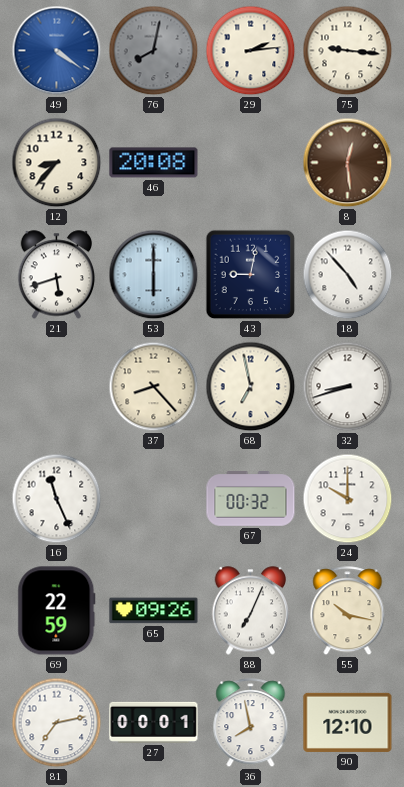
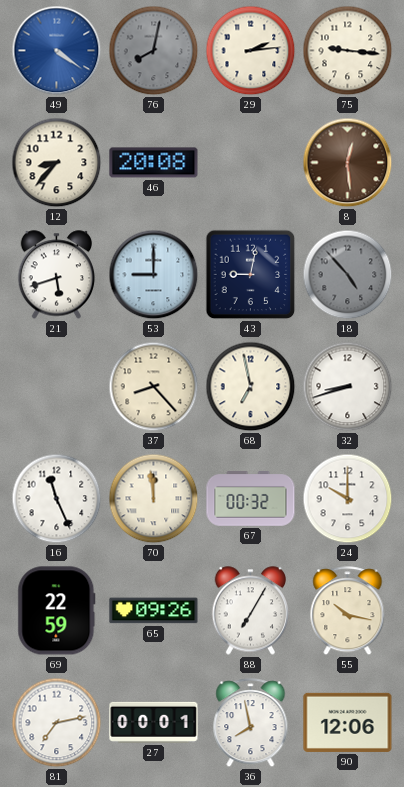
53: 6:00 -> 9:00
18 dial: white -> grey
70: none -> 11:59
88: 7:04 -> 7:05
90: 12:10 -> 12:06
